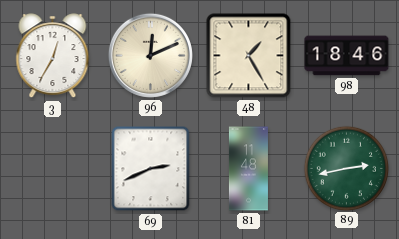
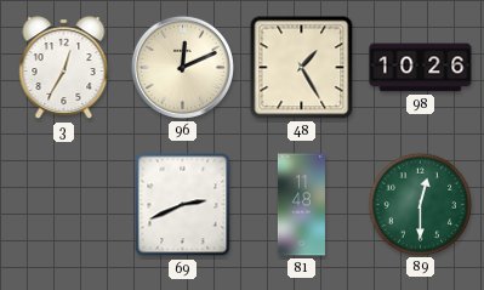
98: 18:46 -> 10:26
89: 2:43 -> 12:30
